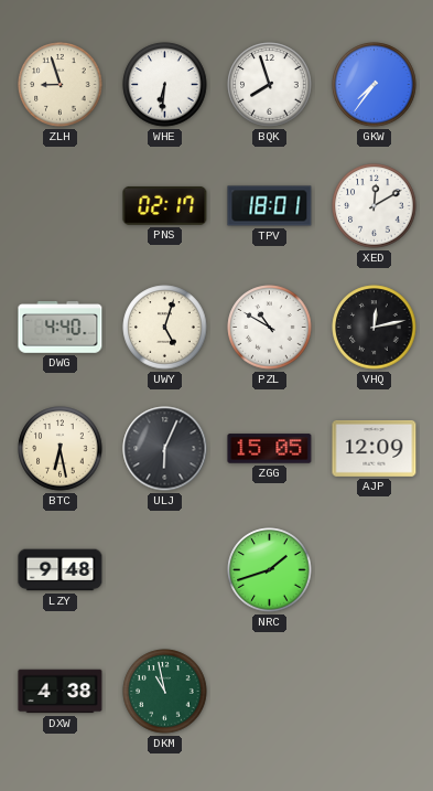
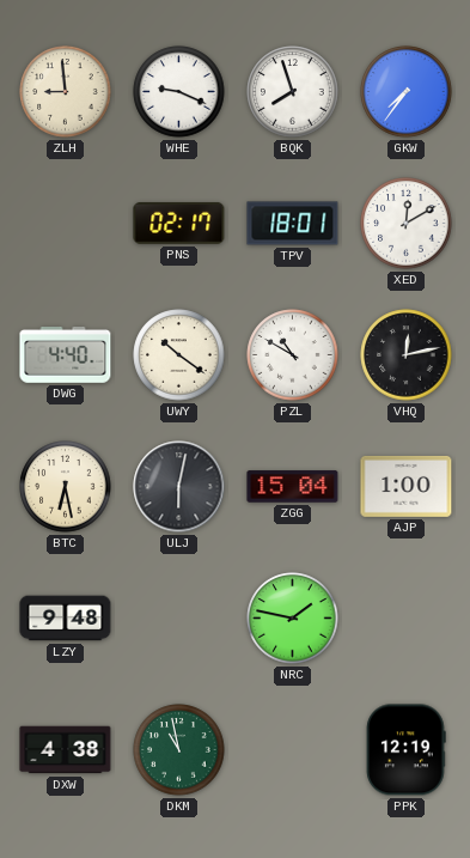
ZLH: 8:57 -> 8:59
WHE: 6:31 -> 9:19
UWY: 5:03 -> 10:21
ULJ: 6:04 -> 6:02
ZGG: 15:05 -> 15:04
AJP: 12:09 -> 1:00
NRC: 1:42 -> 1:47
PPK: none -> 12:19
